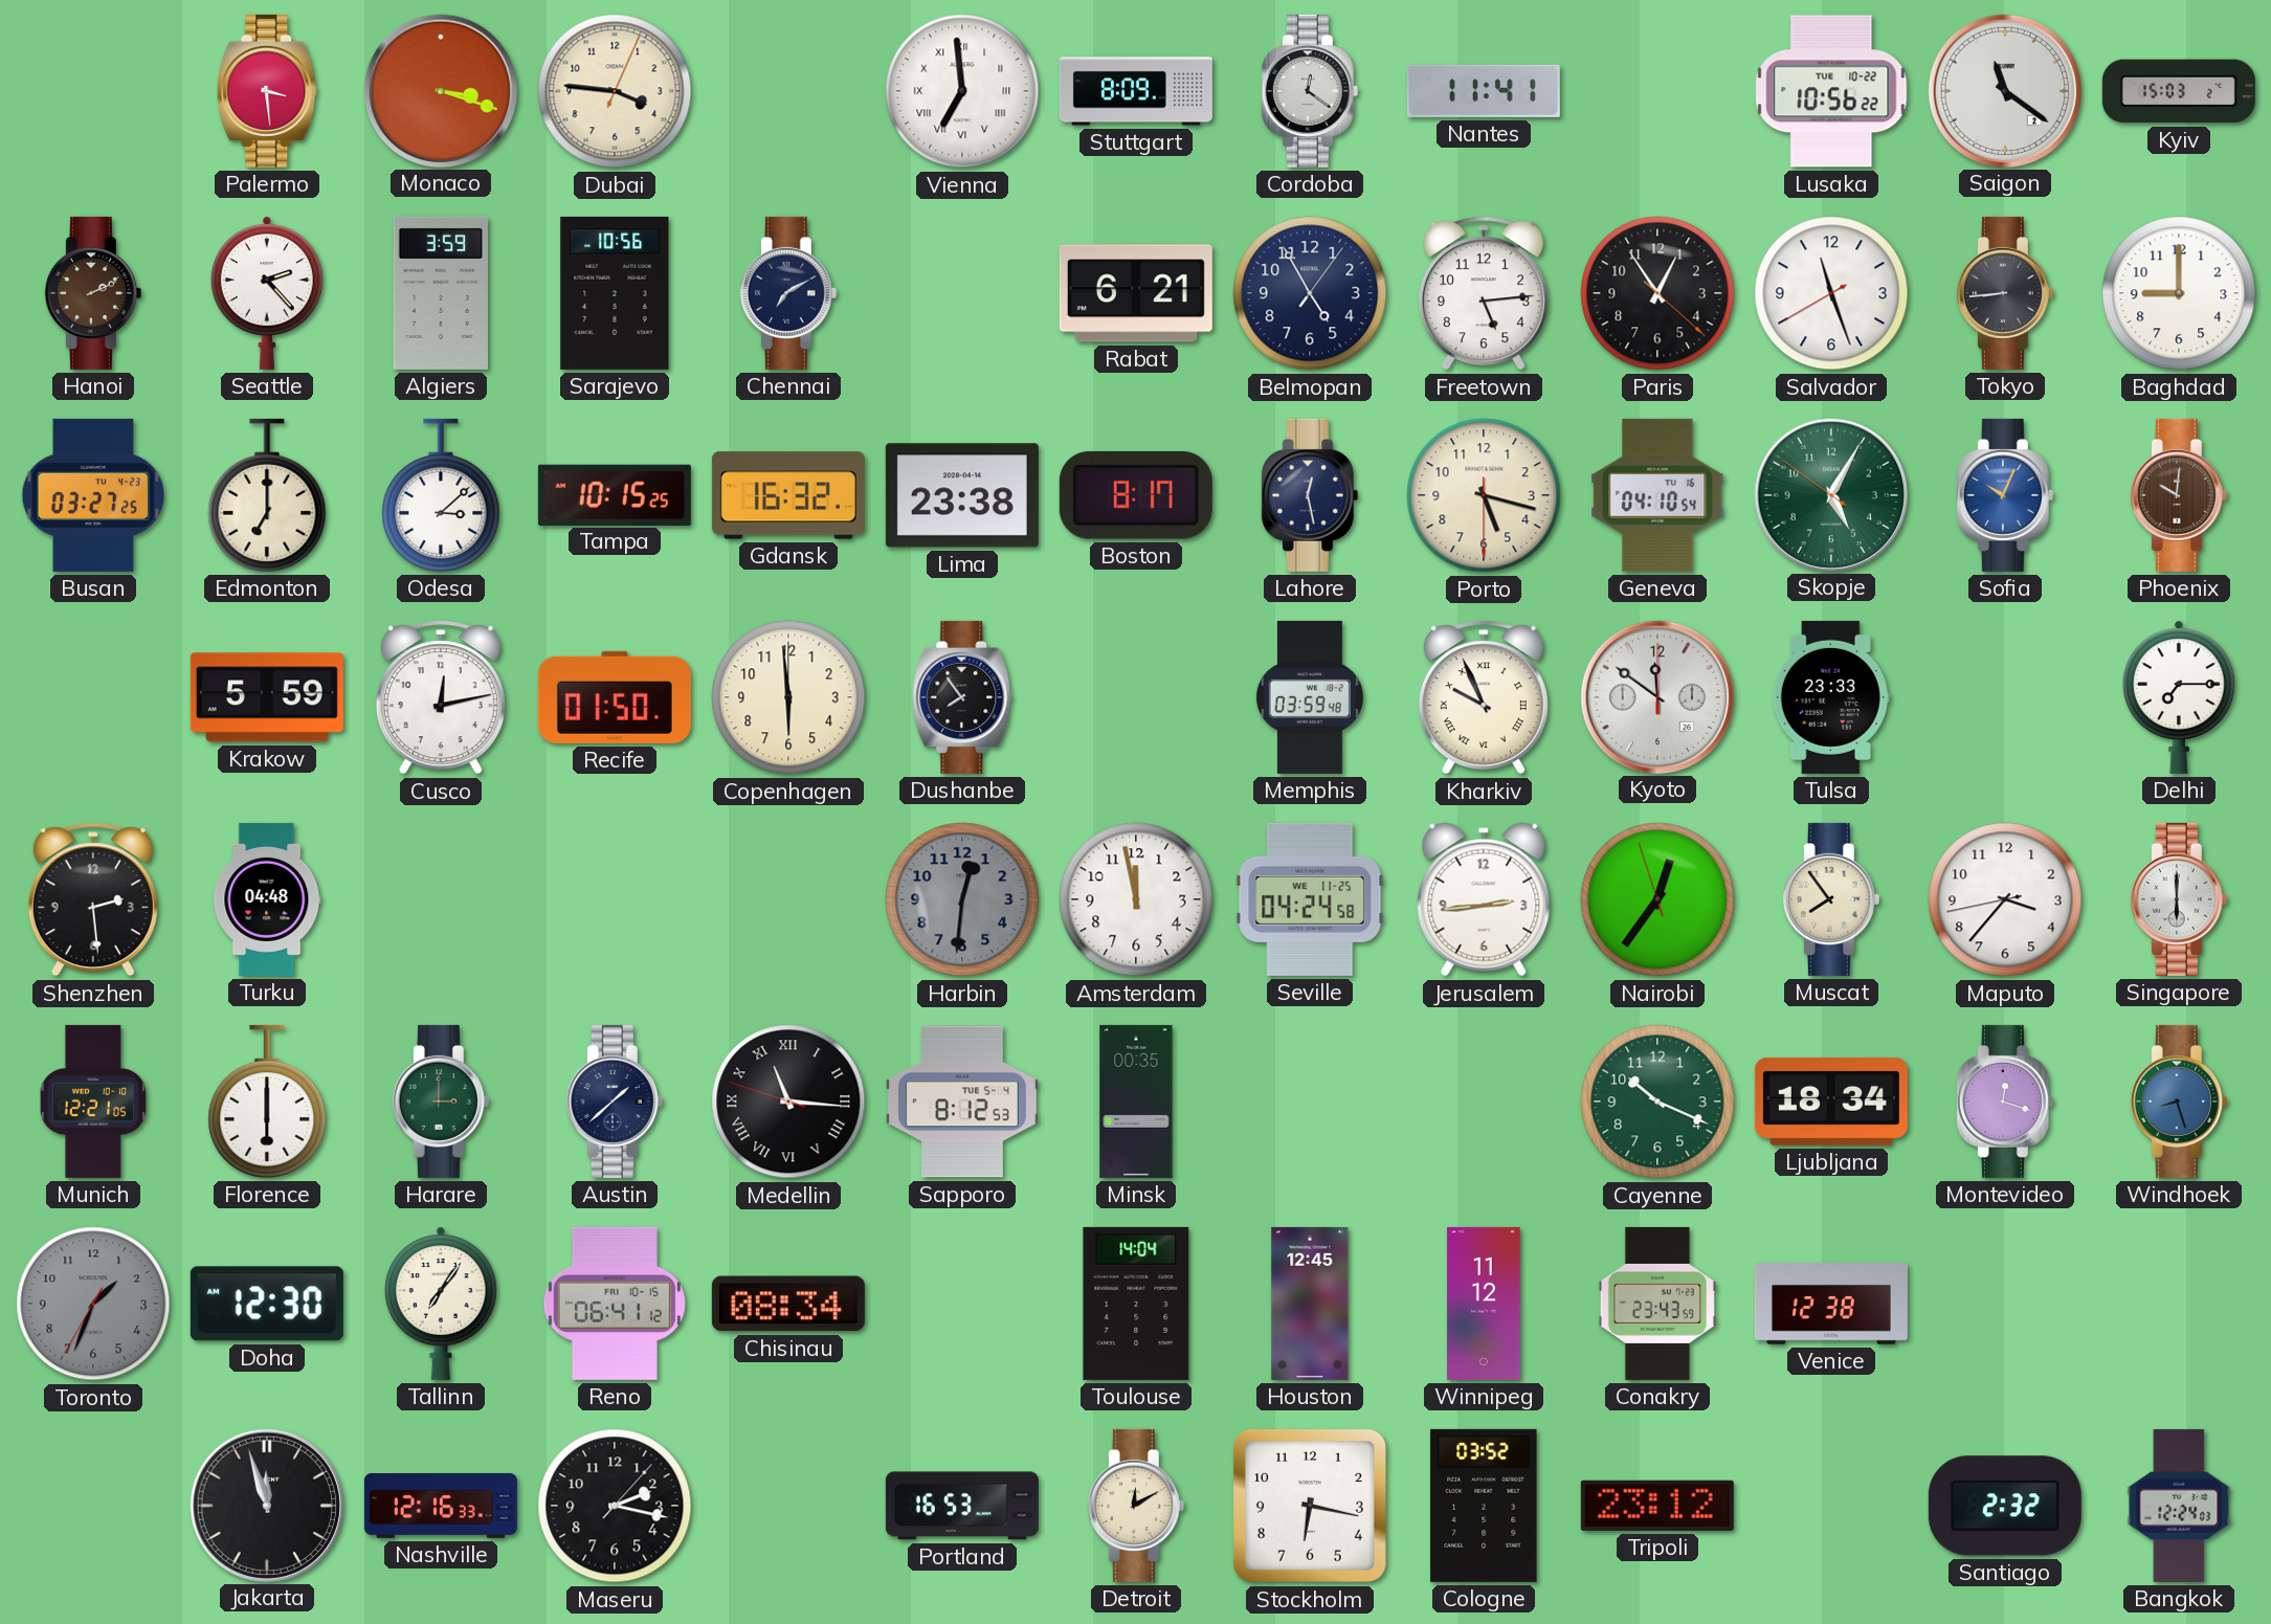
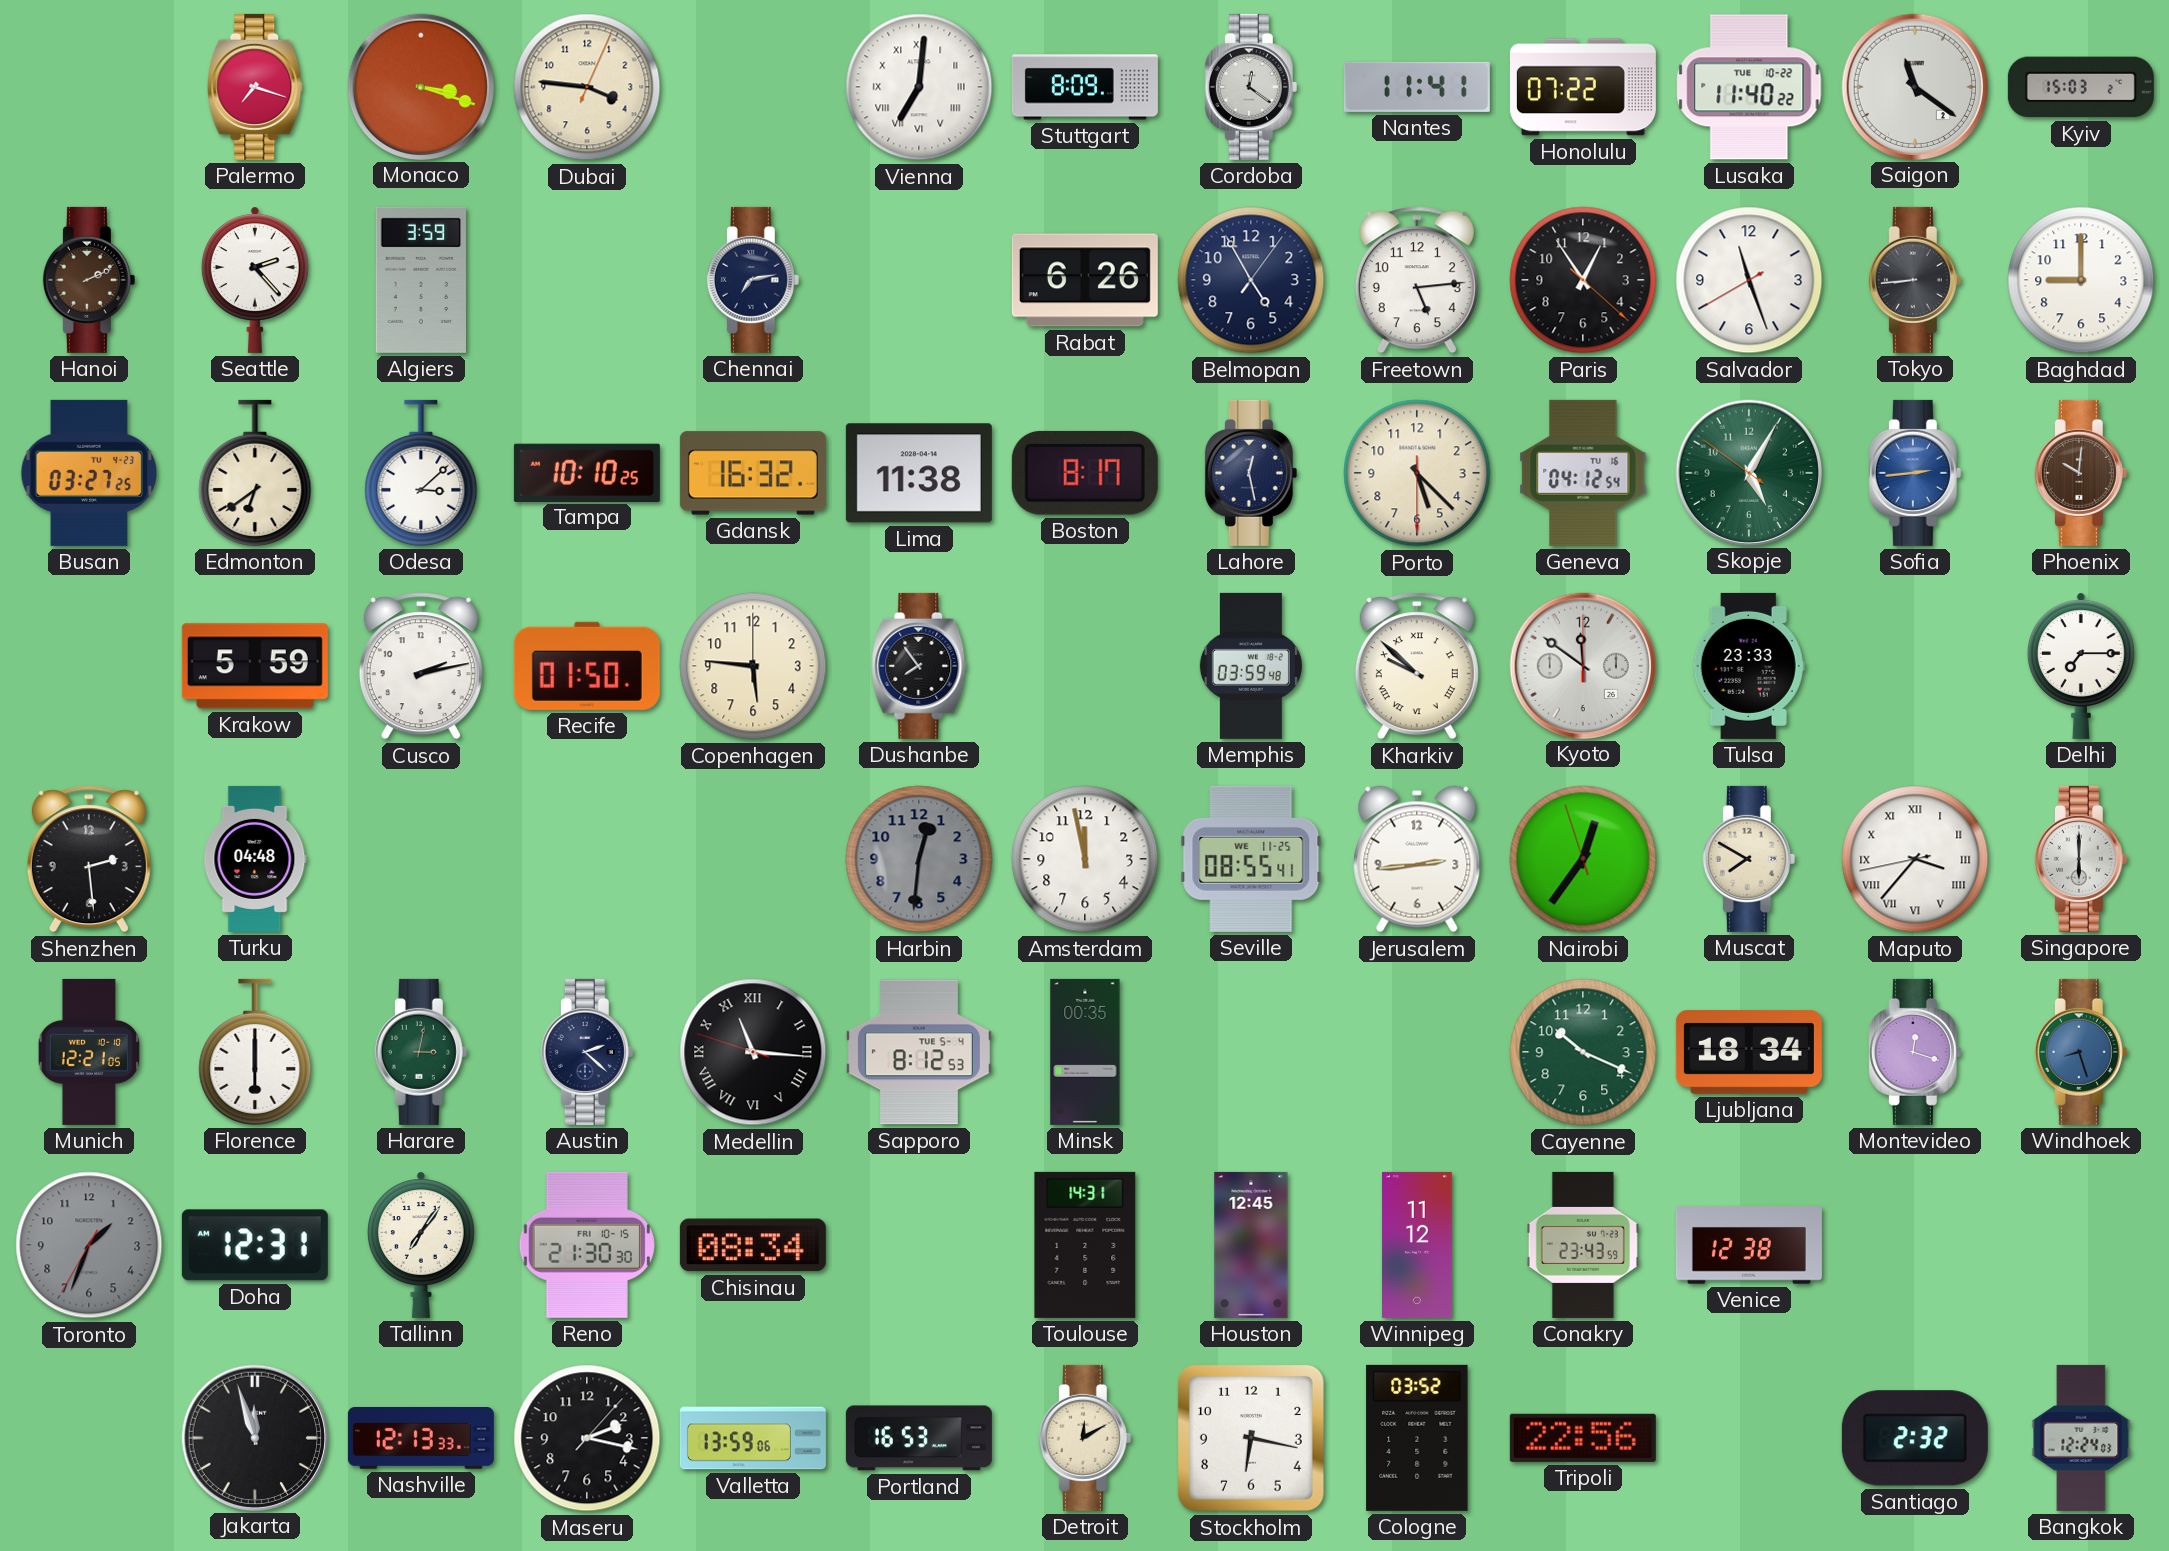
Palermo: 3:29 -> 7:18
Vienna: 6:59 -> 7:01
Honolulu: none -> 07:22
Lusaka: 10:56 -> 11:40
Sarajevo: 10:56 -> none
Chennai: 7:10 -> 7:13
Rabat: 6:21 -> 6:26
Edmonton: 7:00 -> 6:39
Tampa: 10:15 -> 10:10
Lima: 23:38 -> 11:38
Porto: 5:17 -> 5:22
Geneva: 04:10 -> 04:12
Sofia: 10:04 -> 2:44
Cusco: 12:13 -> 2:13
Copenhagen: 5:59 -> 5:46
Kharkiv: 9:56 -> 9:52
Seville: 04:24 -> 08:55
Muscat: 7:54 -> 7:50
Maputo numerals: Arabic -> Roman
Harare: 3:00 -> 3:02
Austin: 1:38 -> 2:22
Doha: 12:30 -> 12:31
Reno: 06:41 -> 21:30
Toulouse: 14:04 -> 14:31
Nashville: 12:16 -> 12:13
Valletta: none -> 13:59
Tripoli: 23:12 -> 22:56
